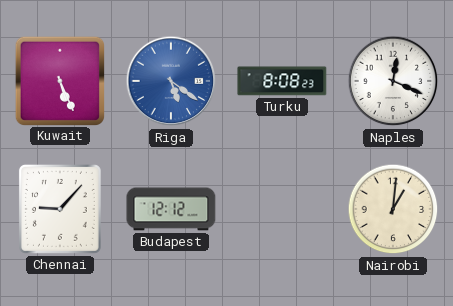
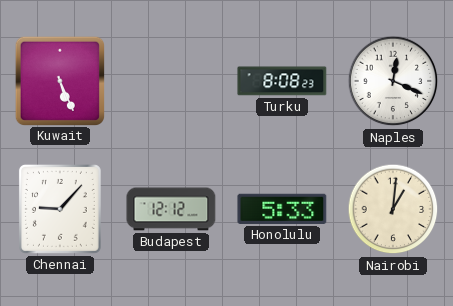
Riga: 5:21 -> none
Honolulu: none -> 5:33
